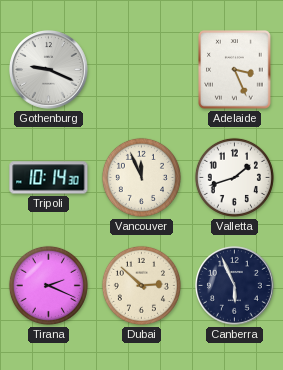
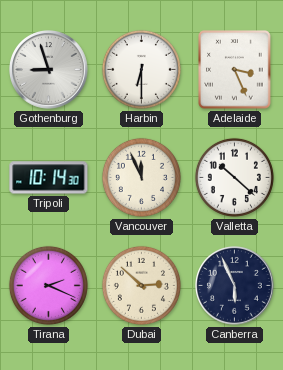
Gothenburg: 9:19 -> 8:57
Harbin: none -> 6:30
Valletta: 1:42 -> 10:22
